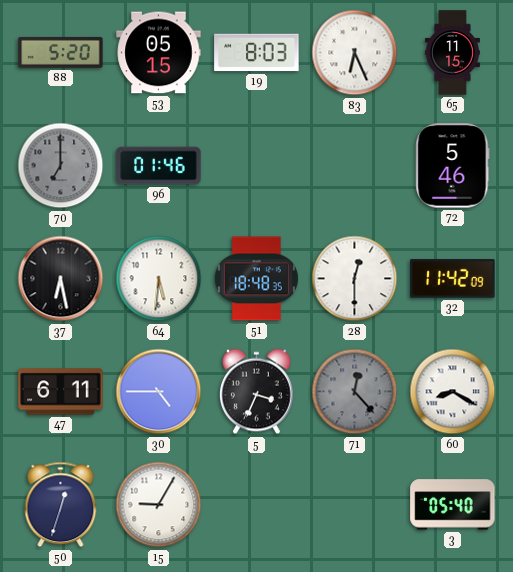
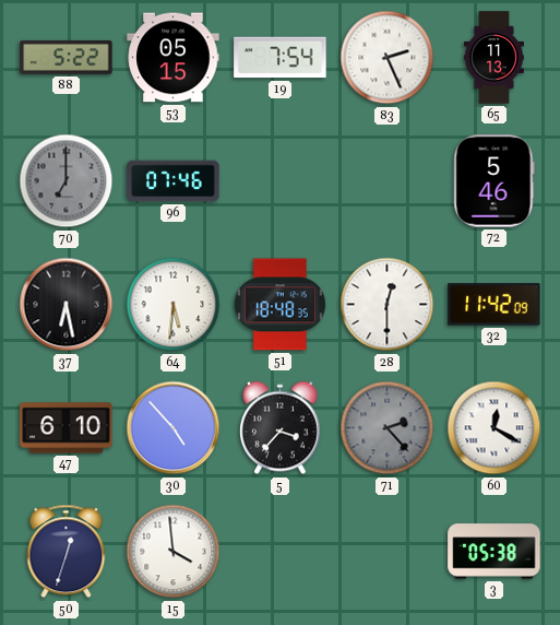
88: 5:20 -> 5:22
19: 8:03 -> 7:54
83: 6:26 -> 2:26
65: 11:15 -> 11:13
96: 01:46 -> 07:46
47: 6:11 -> 6:10
30: 4:45 -> 4:53
5: 3:34 -> 3:37
71: 12:23 -> 2:23
60: 8:20 -> 12:20
15: 9:05 -> 3:59
3: 05:40 -> 05:38
